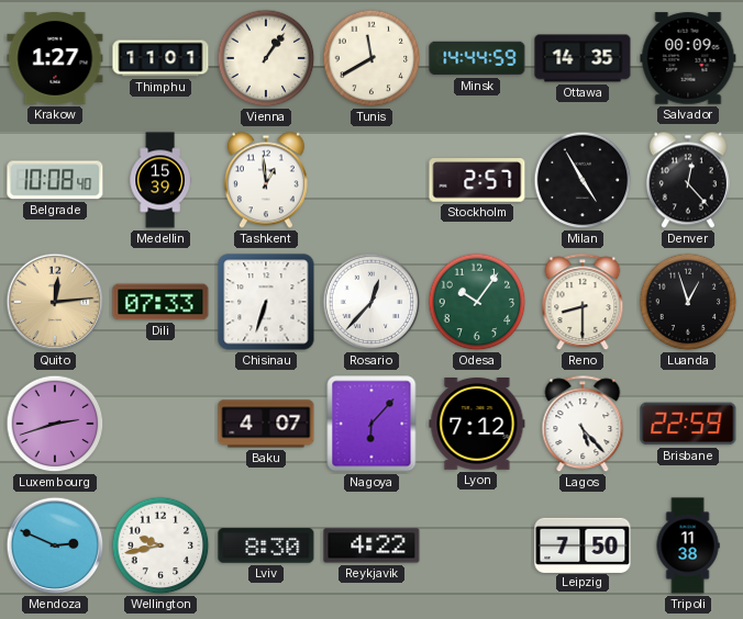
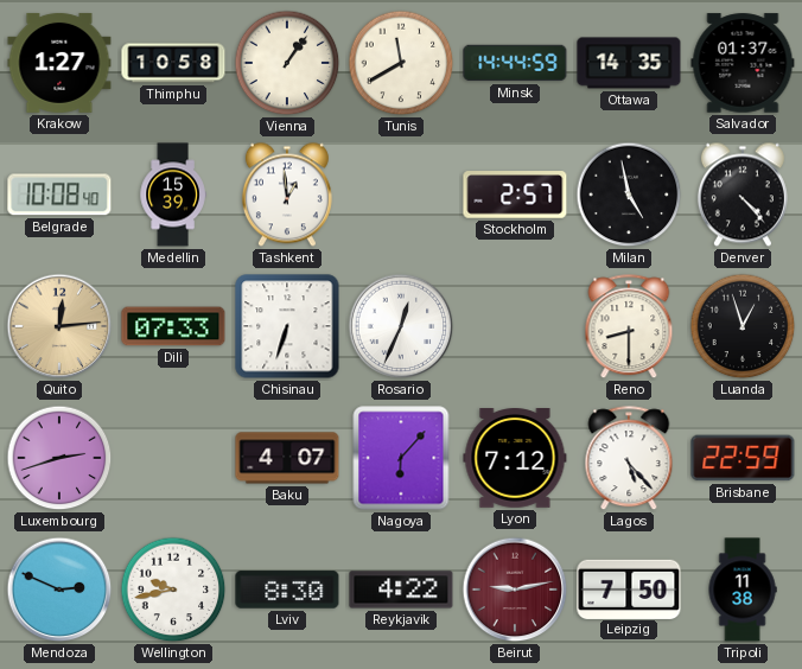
Thimphu: 11:01 -> 10:58
Salvador: 00:09 -> 01:37
Milan: 4:55 -> 4:58
Denver: 12:23 -> 4:23
Rosario: 12:37 -> 12:34
Odesa: 10:06 -> none
Beirut: none -> 9:13
